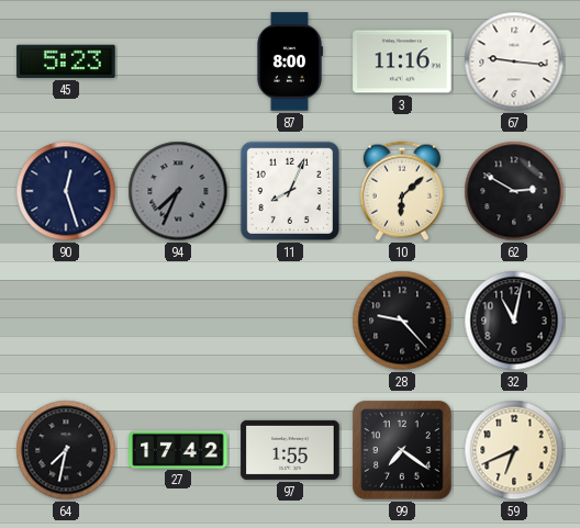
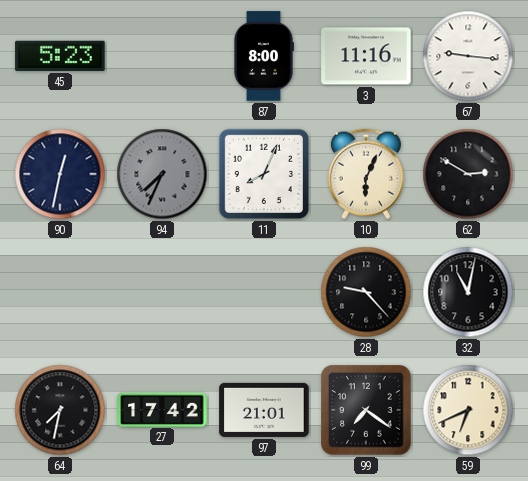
90: 12:27 -> 12:32
10: 6:08 -> 6:04
97: 1:55 -> 21:01
